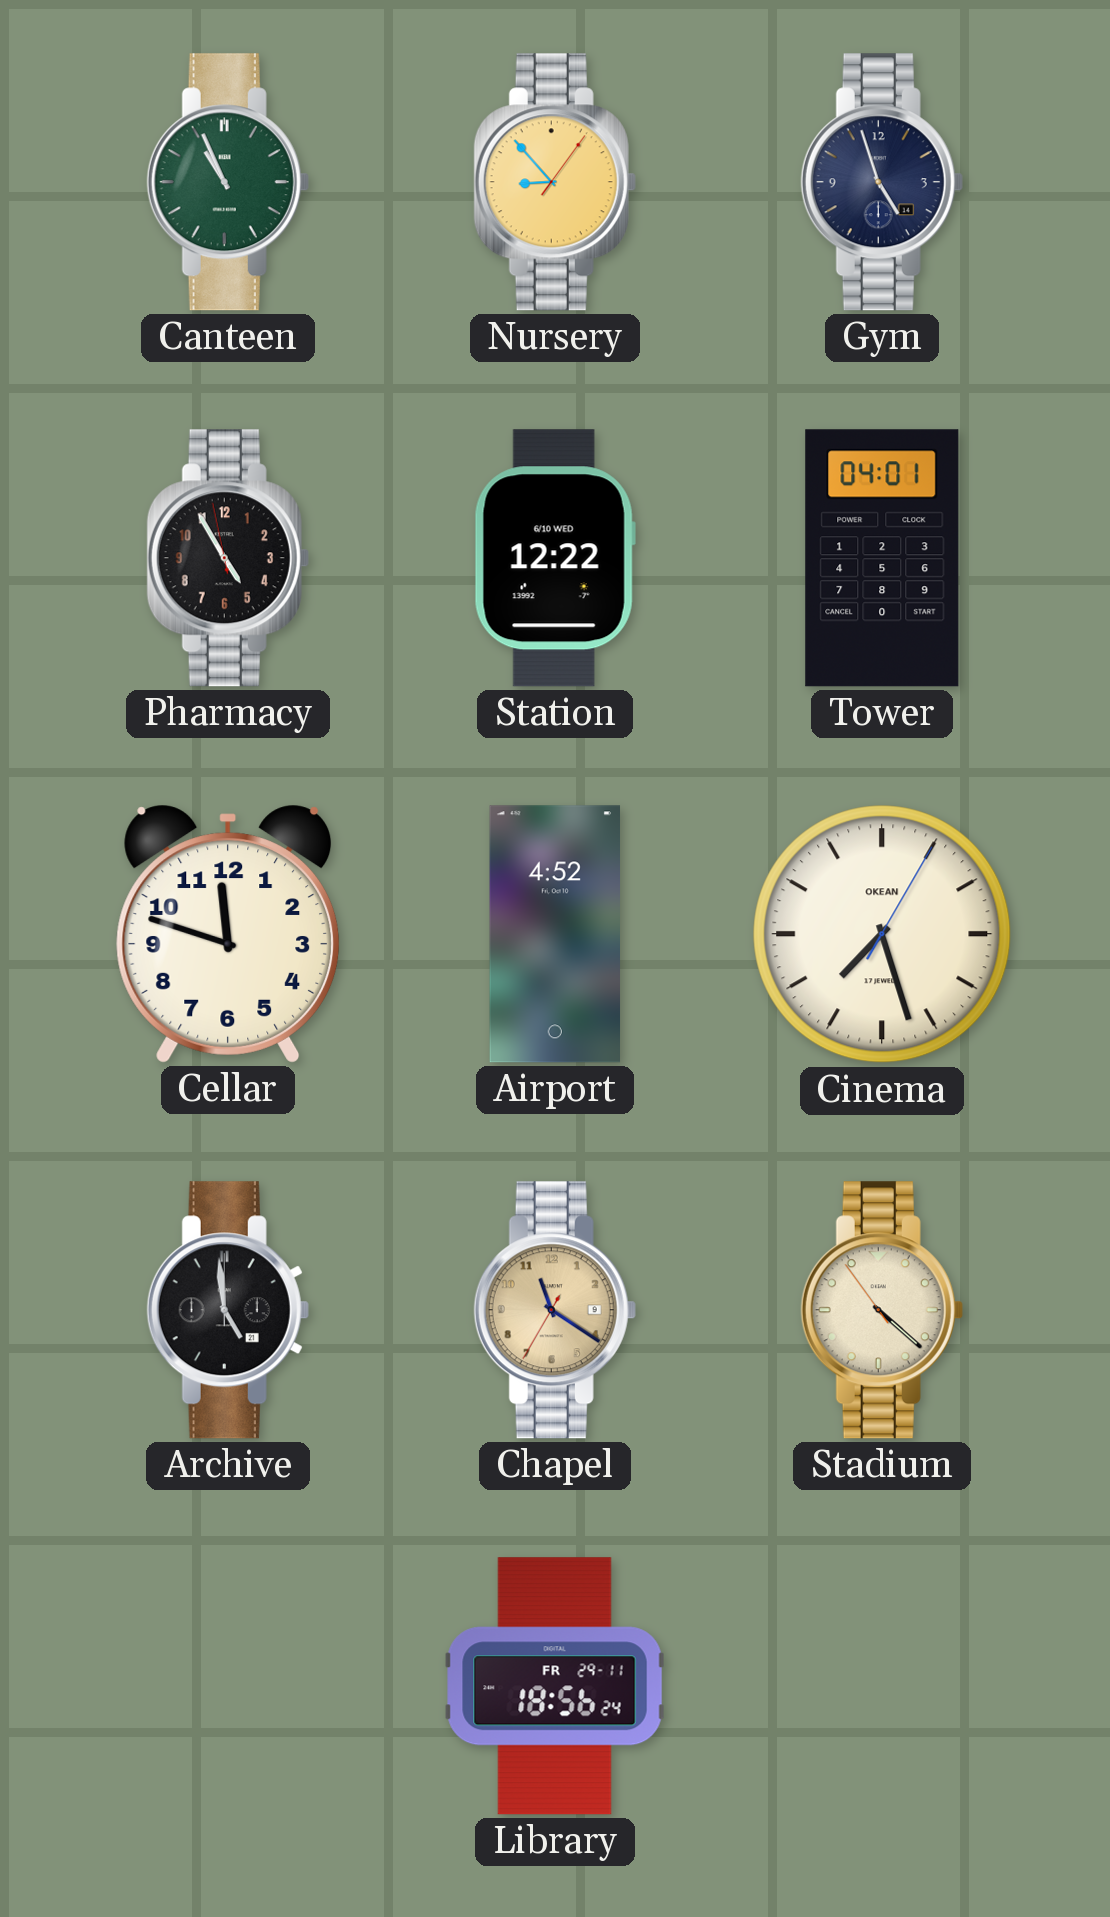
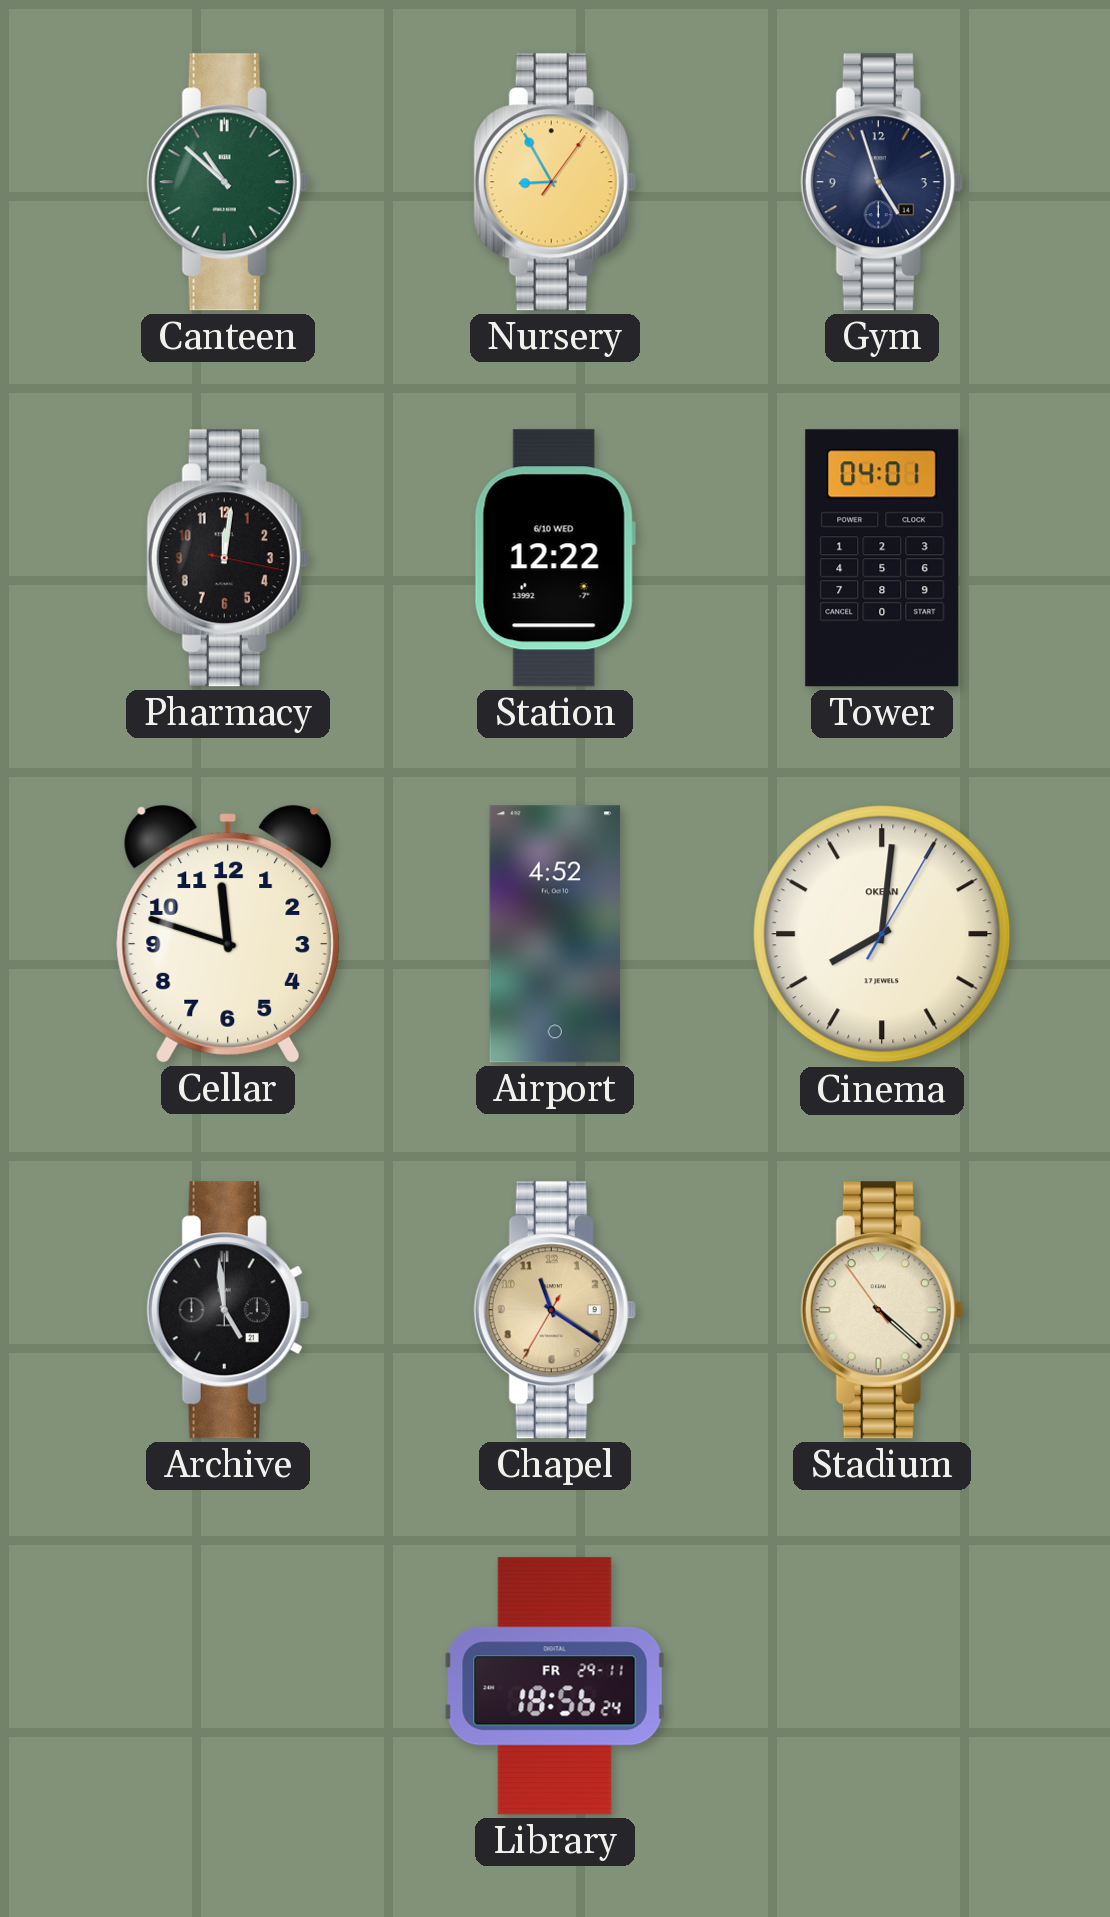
Canteen: 10:56 -> 10:52
Nursery: 8:53 -> 8:55
Pharmacy: 4:54 -> 12:01
Cinema: 7:27 -> 8:01
